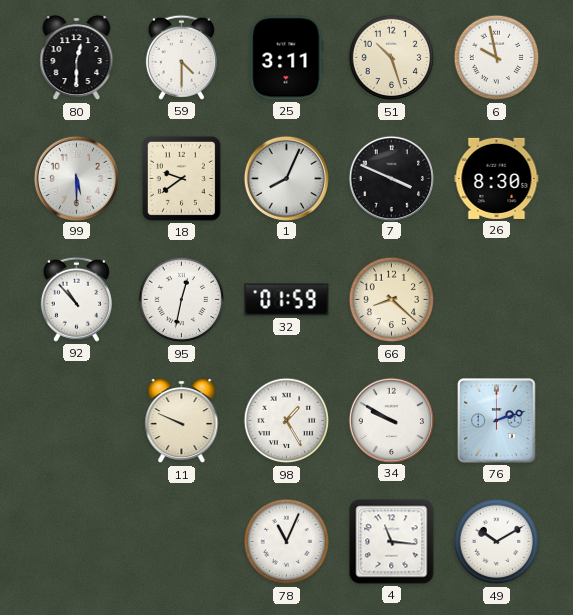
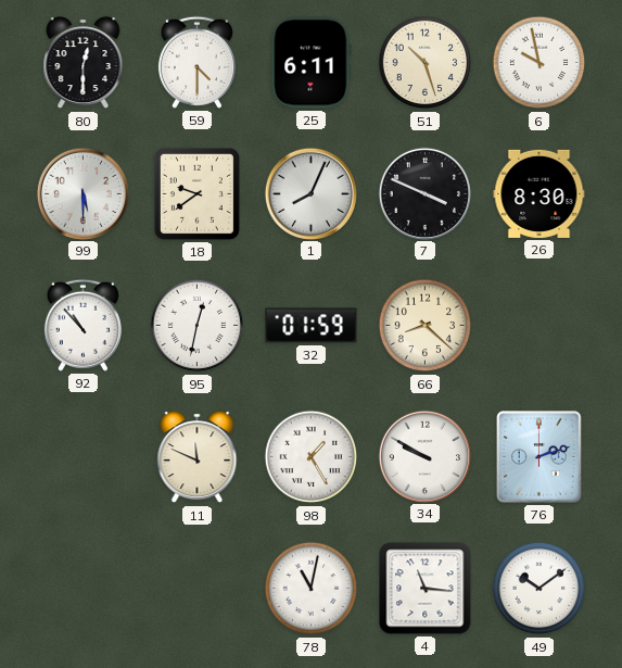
25: 3:11 -> 6:11
11: 9:49 -> 11:49
78: 11:04 -> 11:02
49: 10:10 -> 10:09
